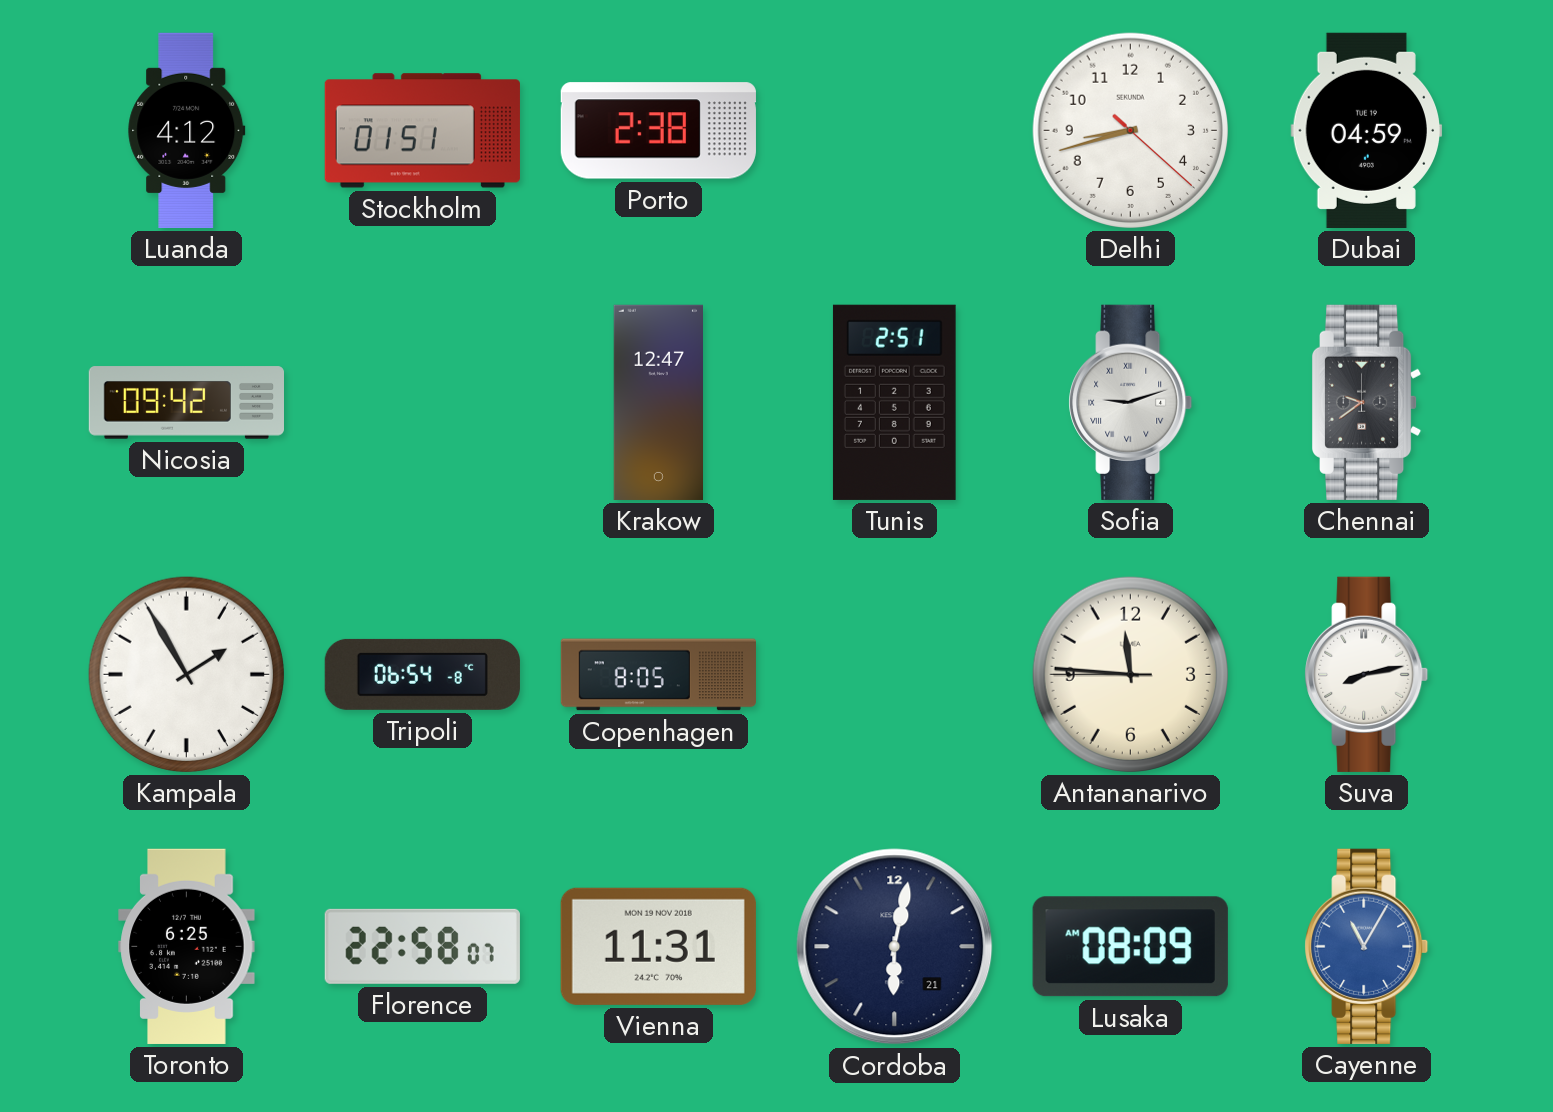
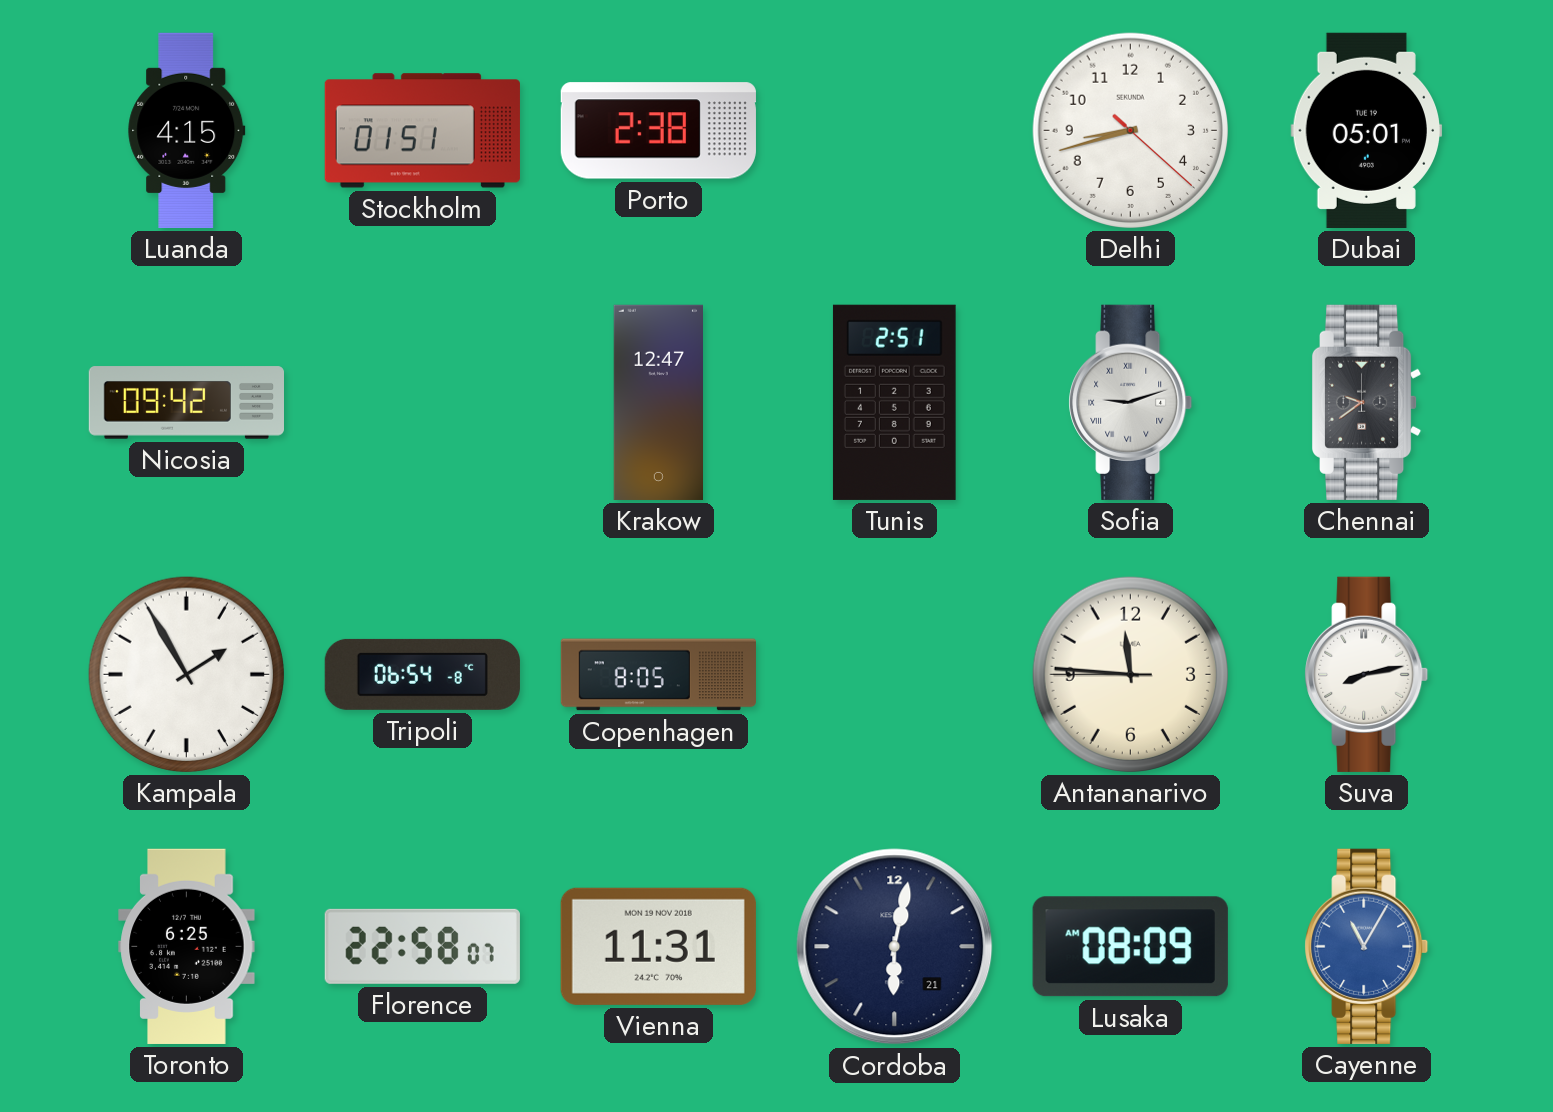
Luanda: 4:12 -> 4:15
Dubai: 04:59 -> 05:01
